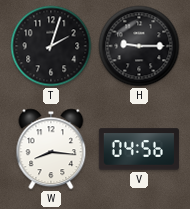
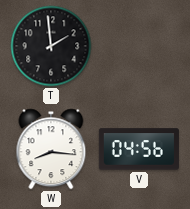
T: 2:03 -> 1:59
H: 9:15 -> none
